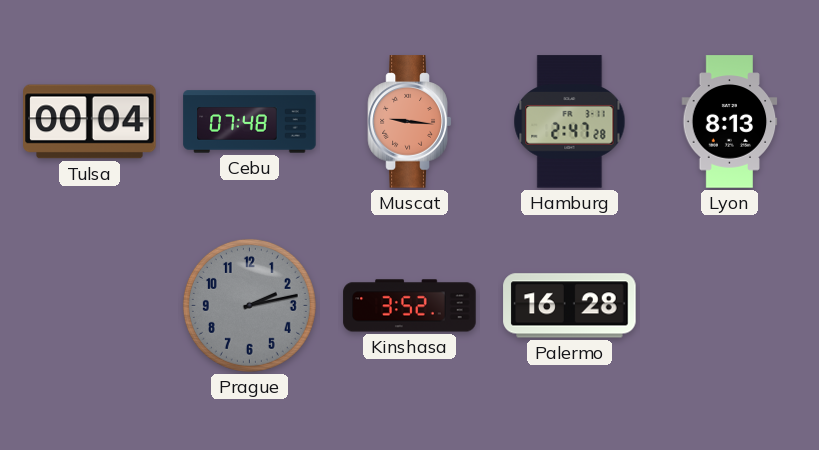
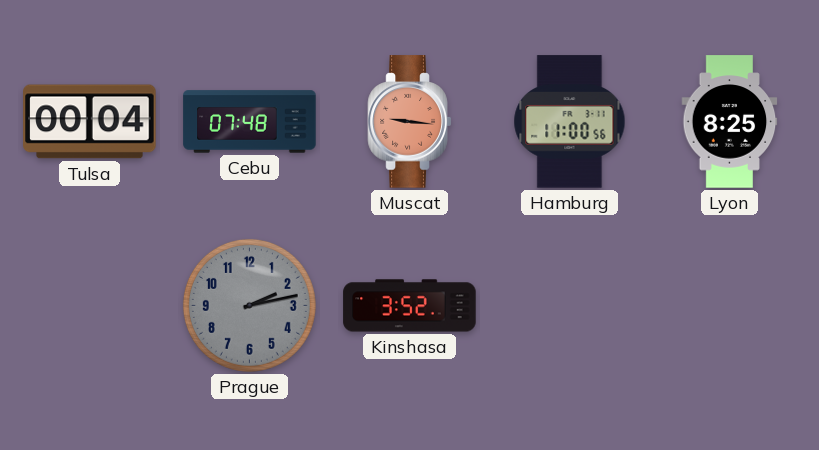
Hamburg: 2:47 -> 11:00
Lyon: 8:13 -> 8:25
Palermo: 16:28 -> none
